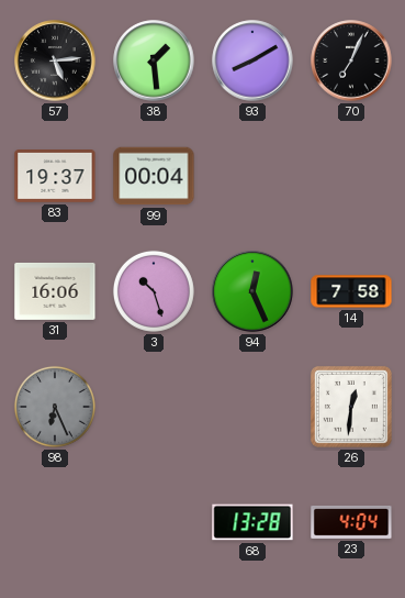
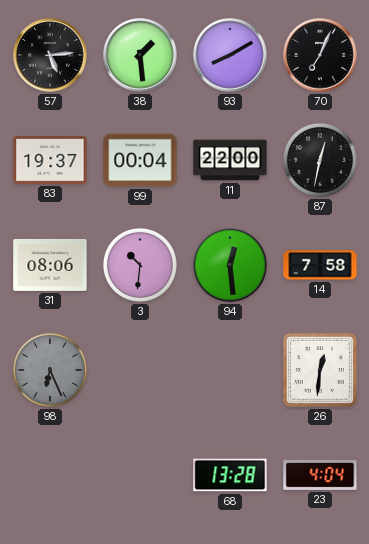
11: none -> 22:00
87: none -> 12:32
31: 16:06 -> 08:06
3: 10:27 -> 10:31
94: 12:26 -> 12:29
